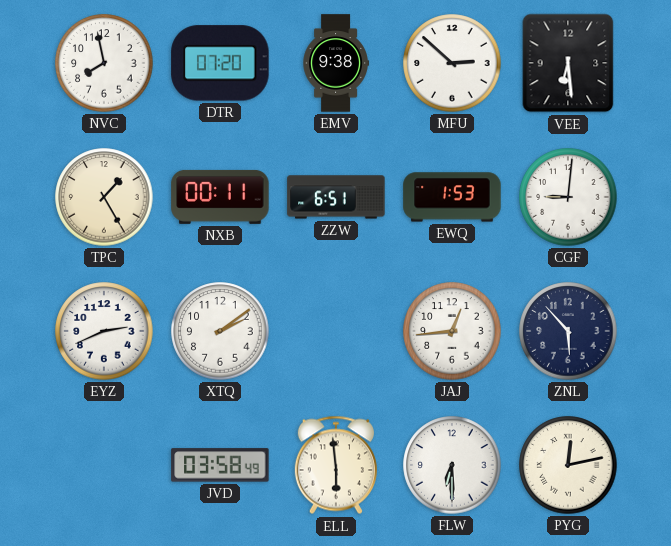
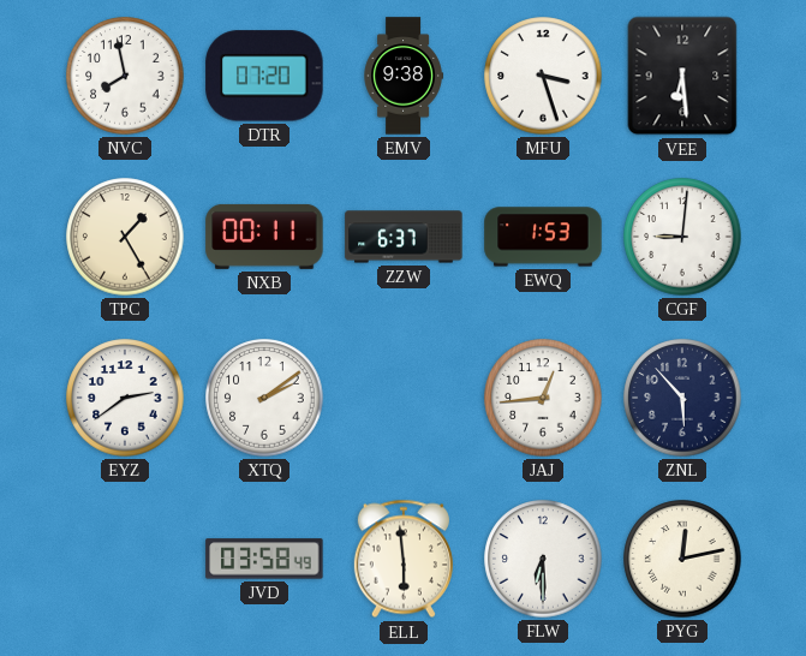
MFU: 2:52 -> 3:27
ZZW: 6:51 -> 6:37
EYZ: 2:41 -> 2:39
